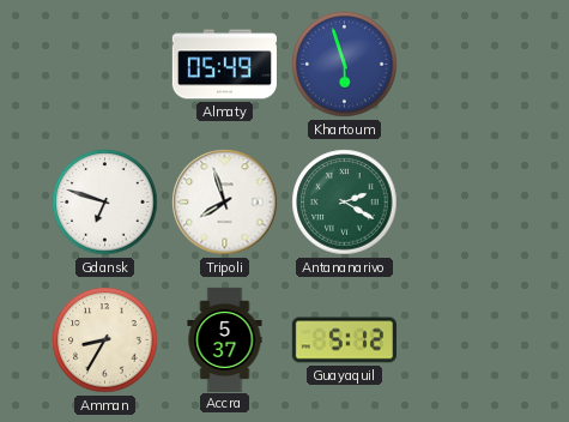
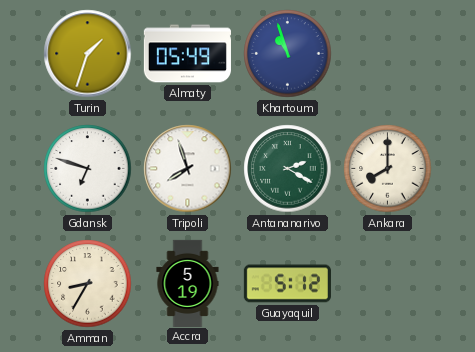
Turin: none -> 1:33
Khartoum: 5:57 -> 10:57
Ankara: none -> 8:00
Accra: 5:37 -> 5:19
